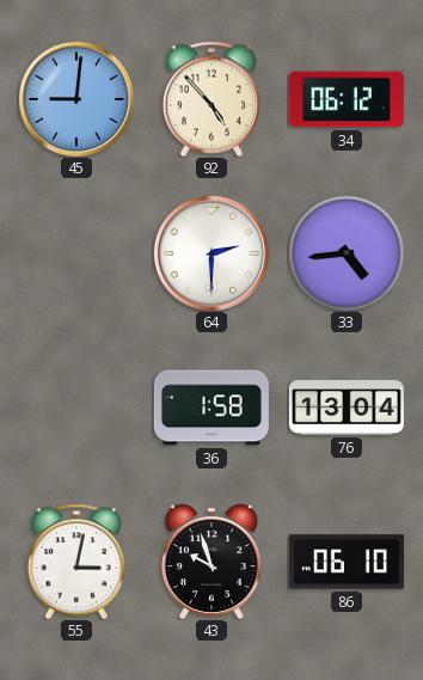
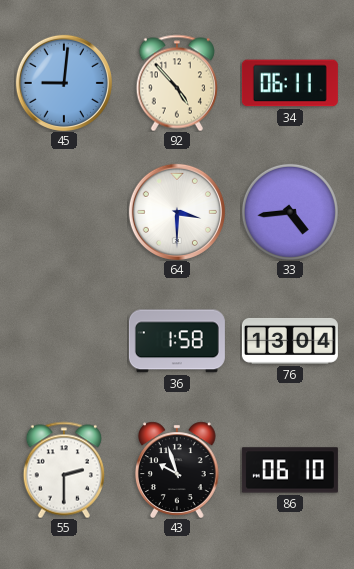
34: 06:12 -> 06:11
64: 2:30 -> 3:30
55: 3:02 -> 2:30
